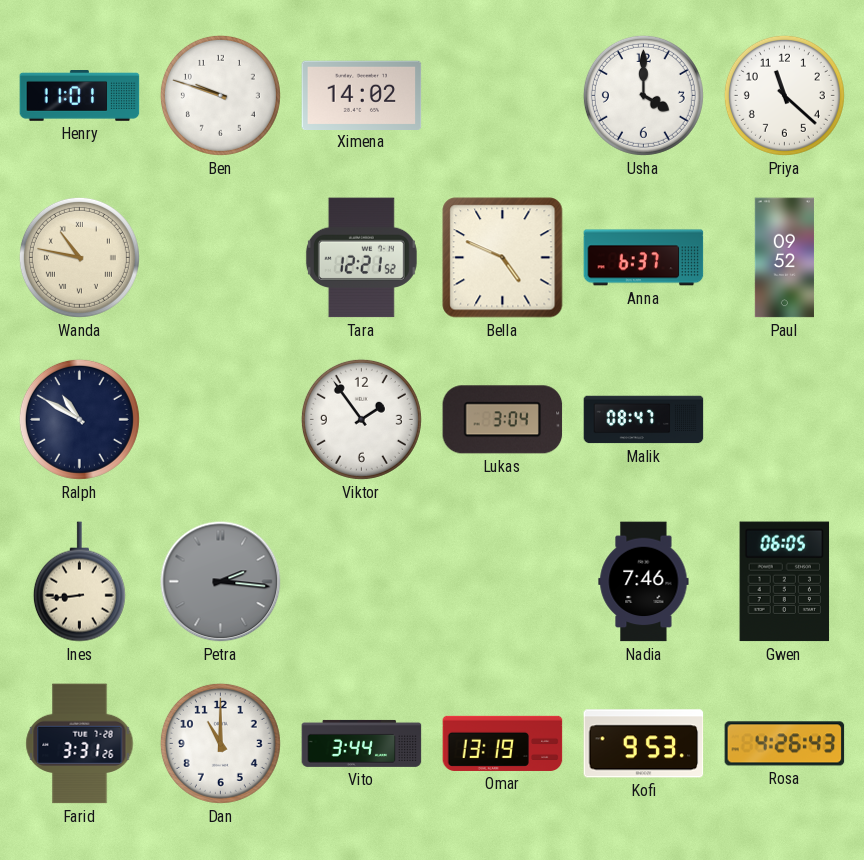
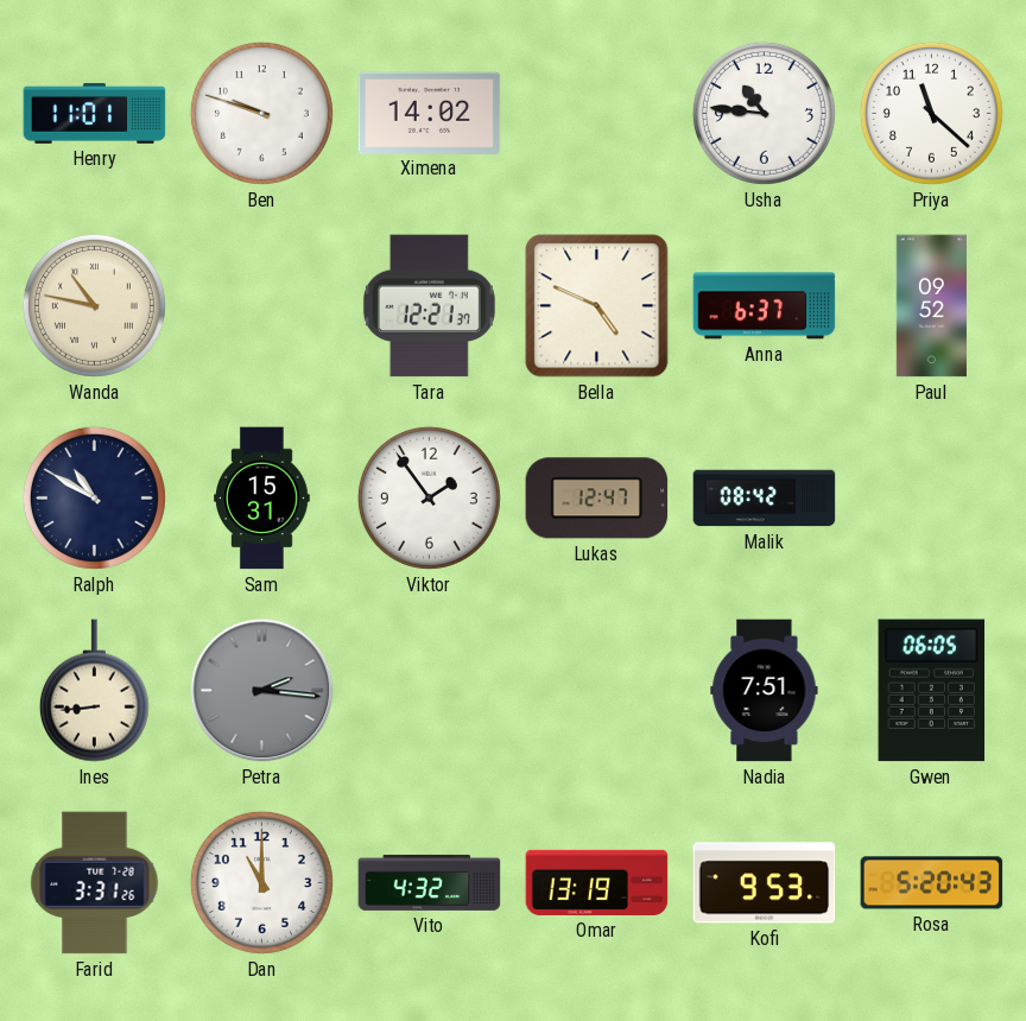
Usha: 4:00 -> 10:46
Tara: 12:21:52 -> 12:21:37
Sam: none -> 15:31
Lukas: 3:04 -> 12:47
Malik: 08:47 -> 08:42
Nadia: 7:46 -> 7:51
Vito: 3:44 -> 4:32
Rosa: 4:26 -> 5:20
